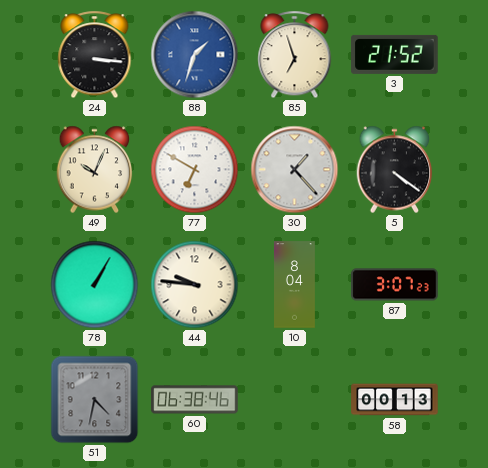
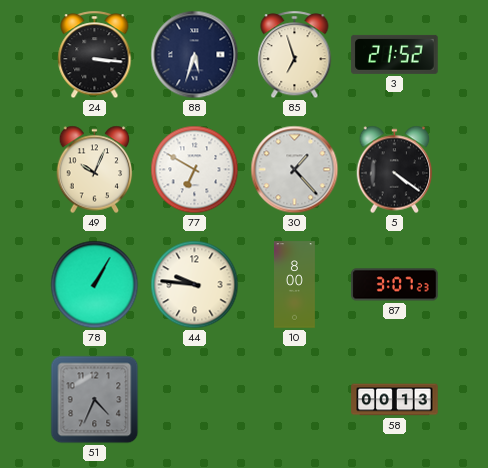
88: 1:33 -> 5:33
88 dial: blue -> navy
10: 8:04 -> 8:00
51: 4:32 -> 4:34
60: 06:38 -> none
